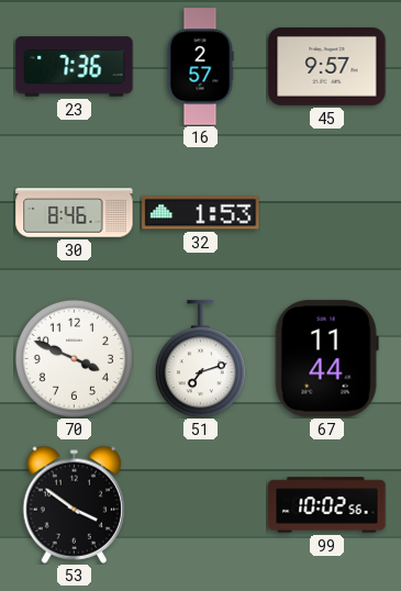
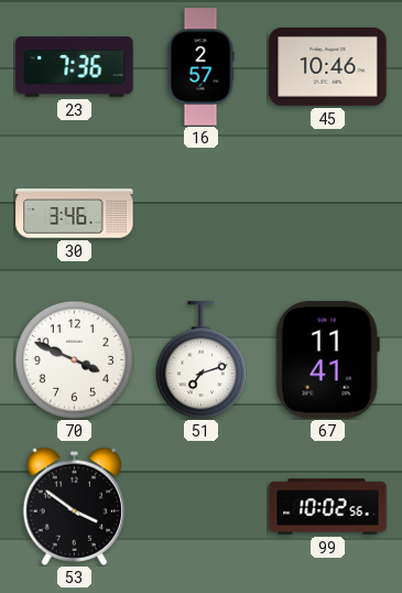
45: 9:57 -> 10:46
30: 8:46 -> 3:46
32: 1:53 -> none
67: 11:44 -> 11:41
